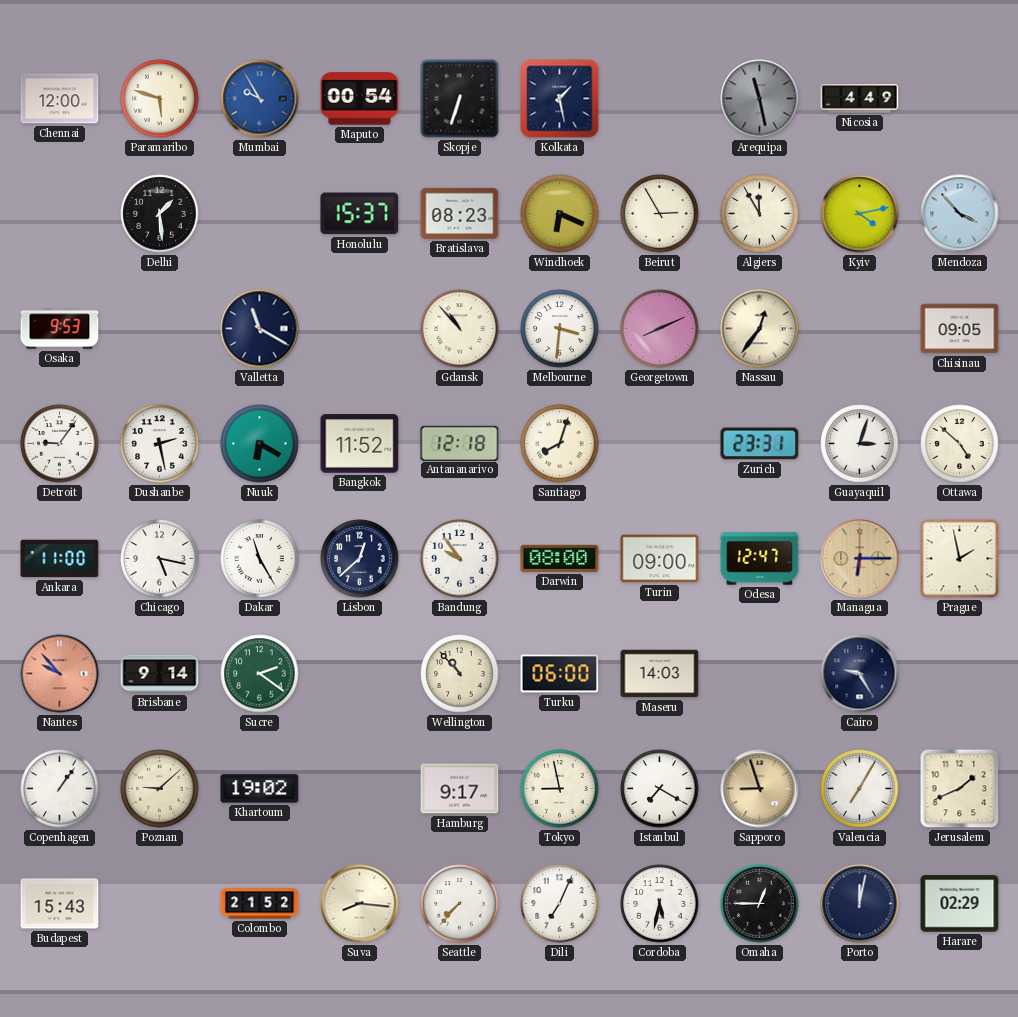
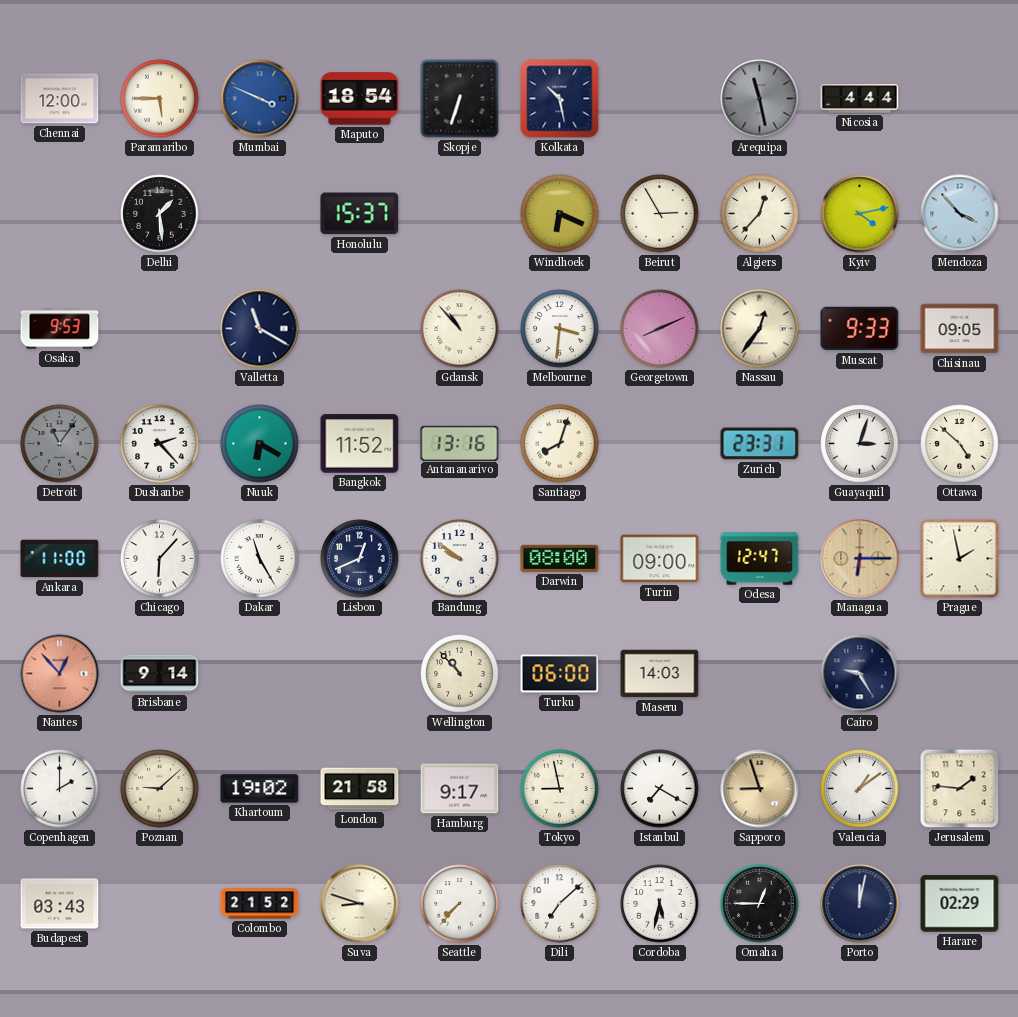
Paramaribo: 5:48 -> 5:45
Mumbai: 9:55 -> 3:49
Maputo: 00:54 -> 18:54
Kolkata: 1:28 -> 10:28
Nicosia: 4:49 -> 4:44
Bratislava: 08:23 -> none
Algiers: 11:55 -> 12:37
Muscat: none -> 9:33
Detroit: 9:06 -> 11:06
Detroit dial: white -> grey
Dushanbe: 2:28 -> 2:23
Antananarivo: 12:18 -> 13:16
Chicago: 5:17 -> 6:07
Lisbon: 12:38 -> 12:41
Bandung: 9:54 -> 9:51
Nantes: 9:53 -> 12:53
Sucre: 2:21 -> none
Copenhagen: 1:06 -> 2:00
London: none -> 21:58
Valencia: 7:05 -> 1:09
Jerusalem: 1:41 -> 1:46
Budapest: 15:43 -> 03:43
Suva: 8:16 -> 8:48
Dili: 7:04 -> 7:08
